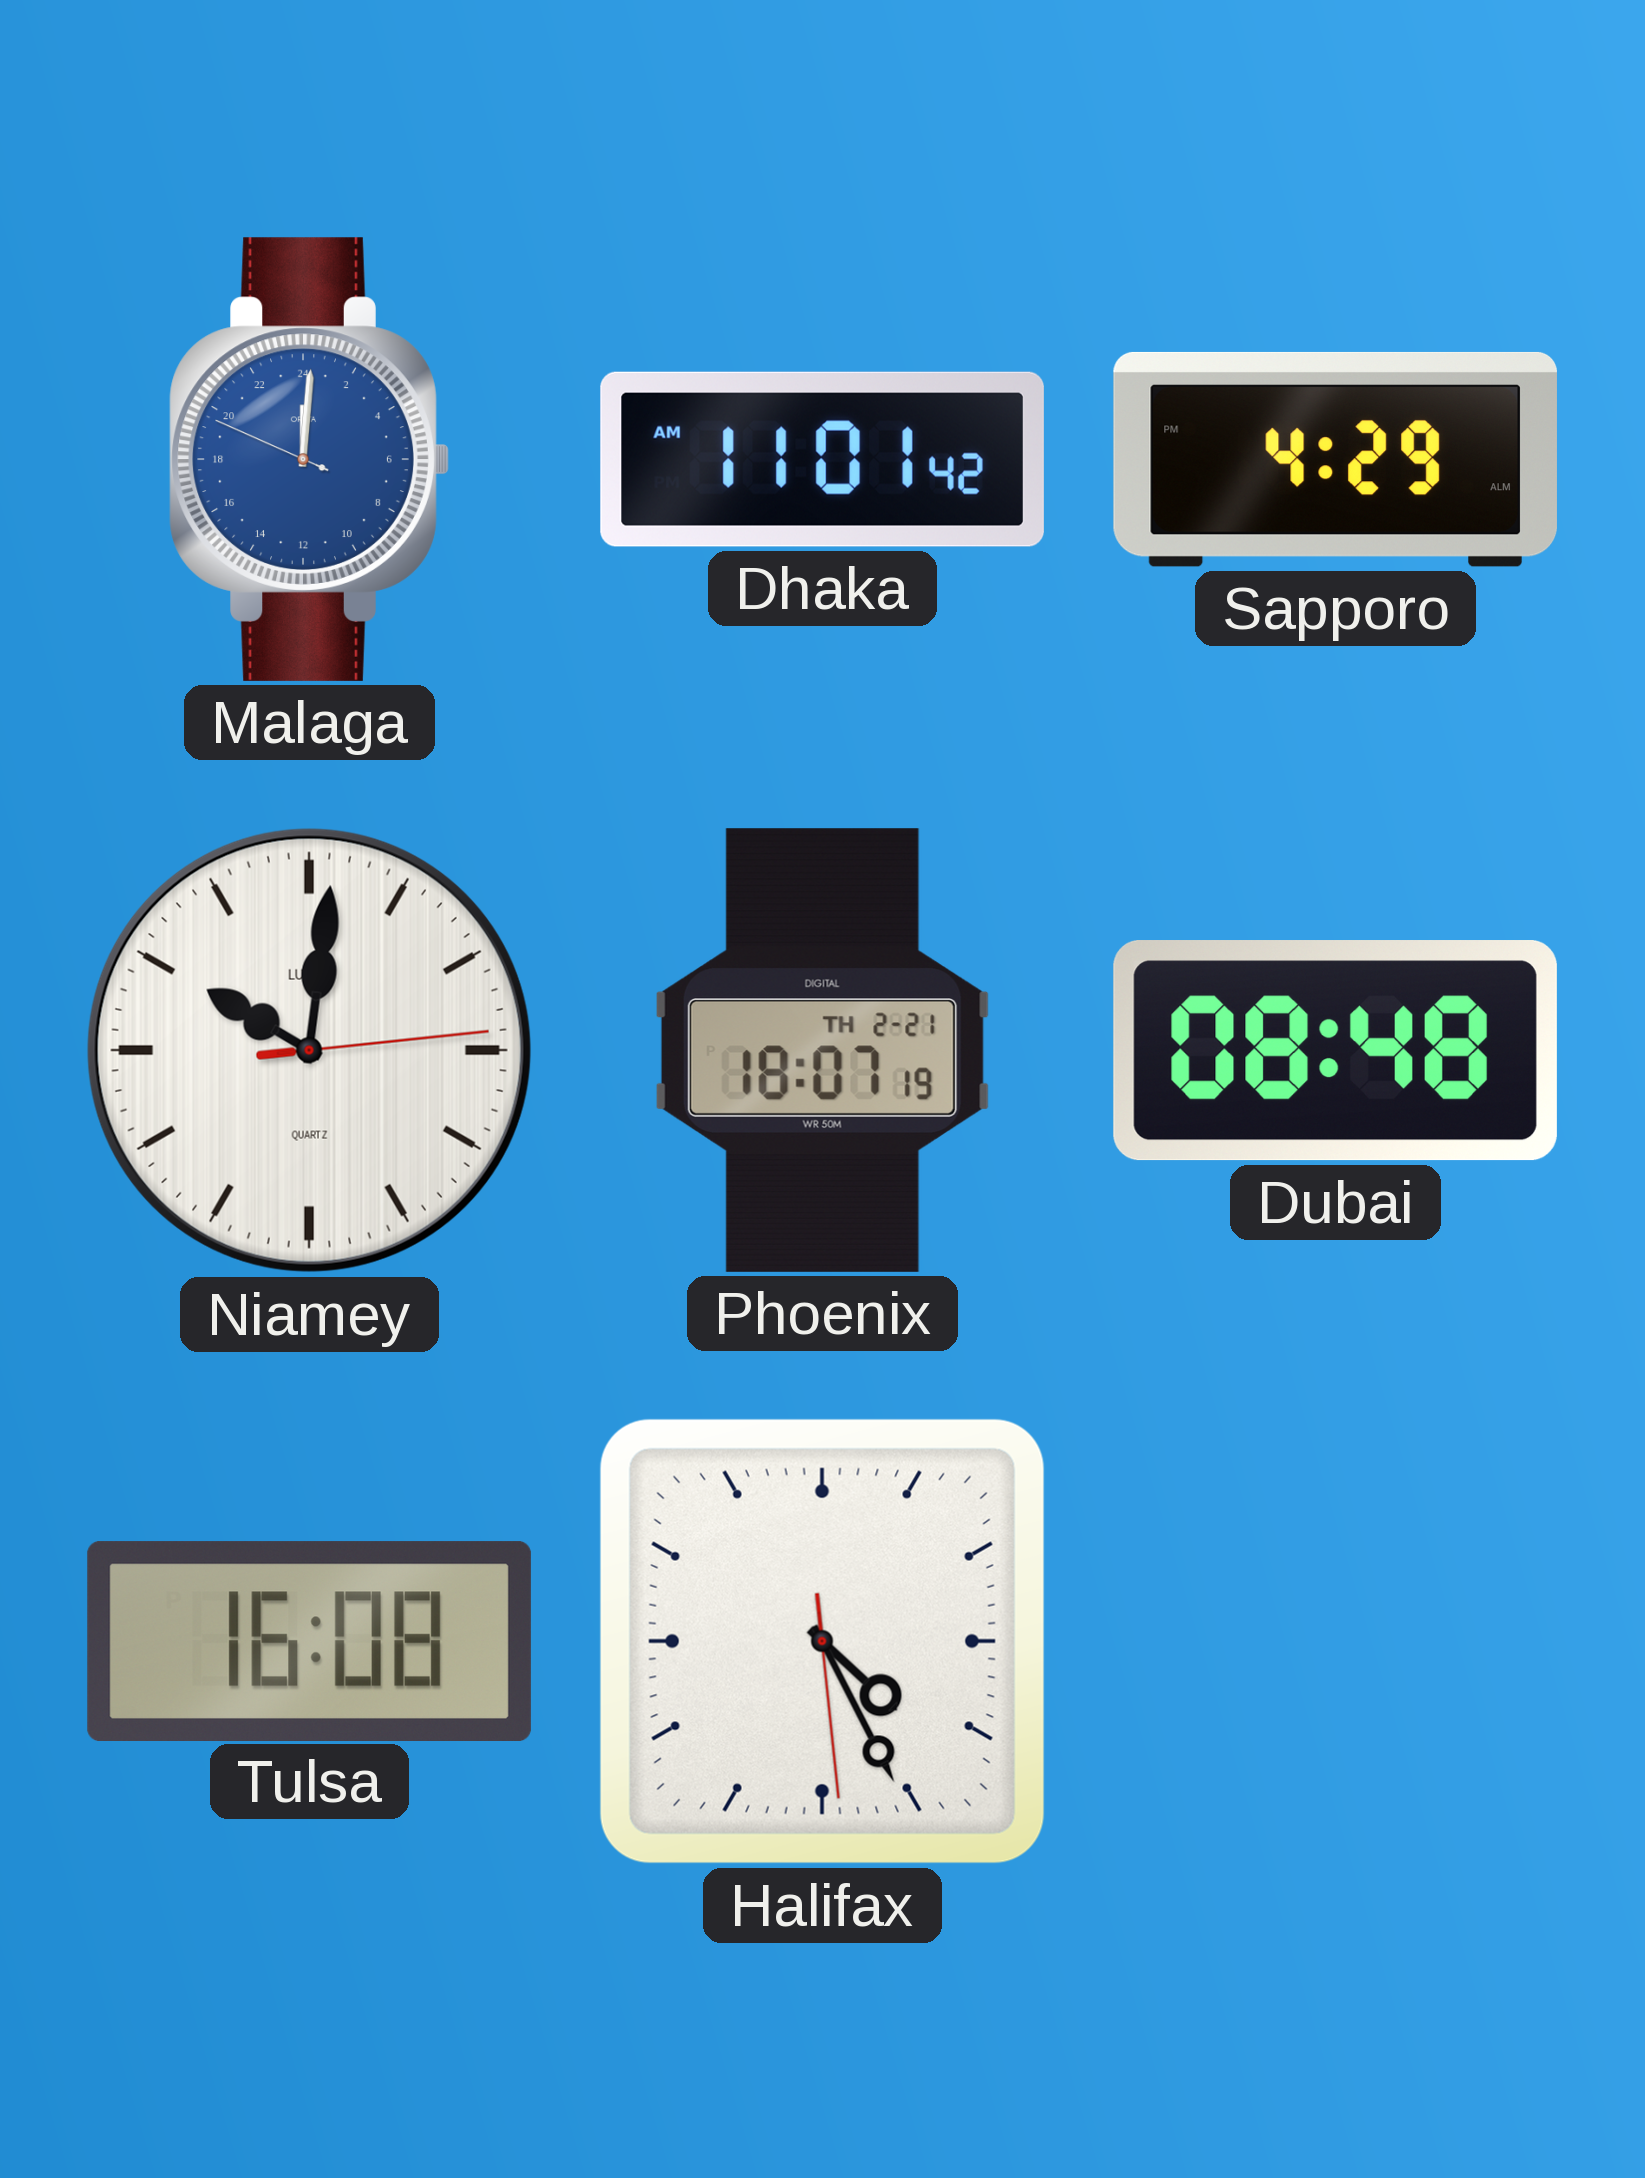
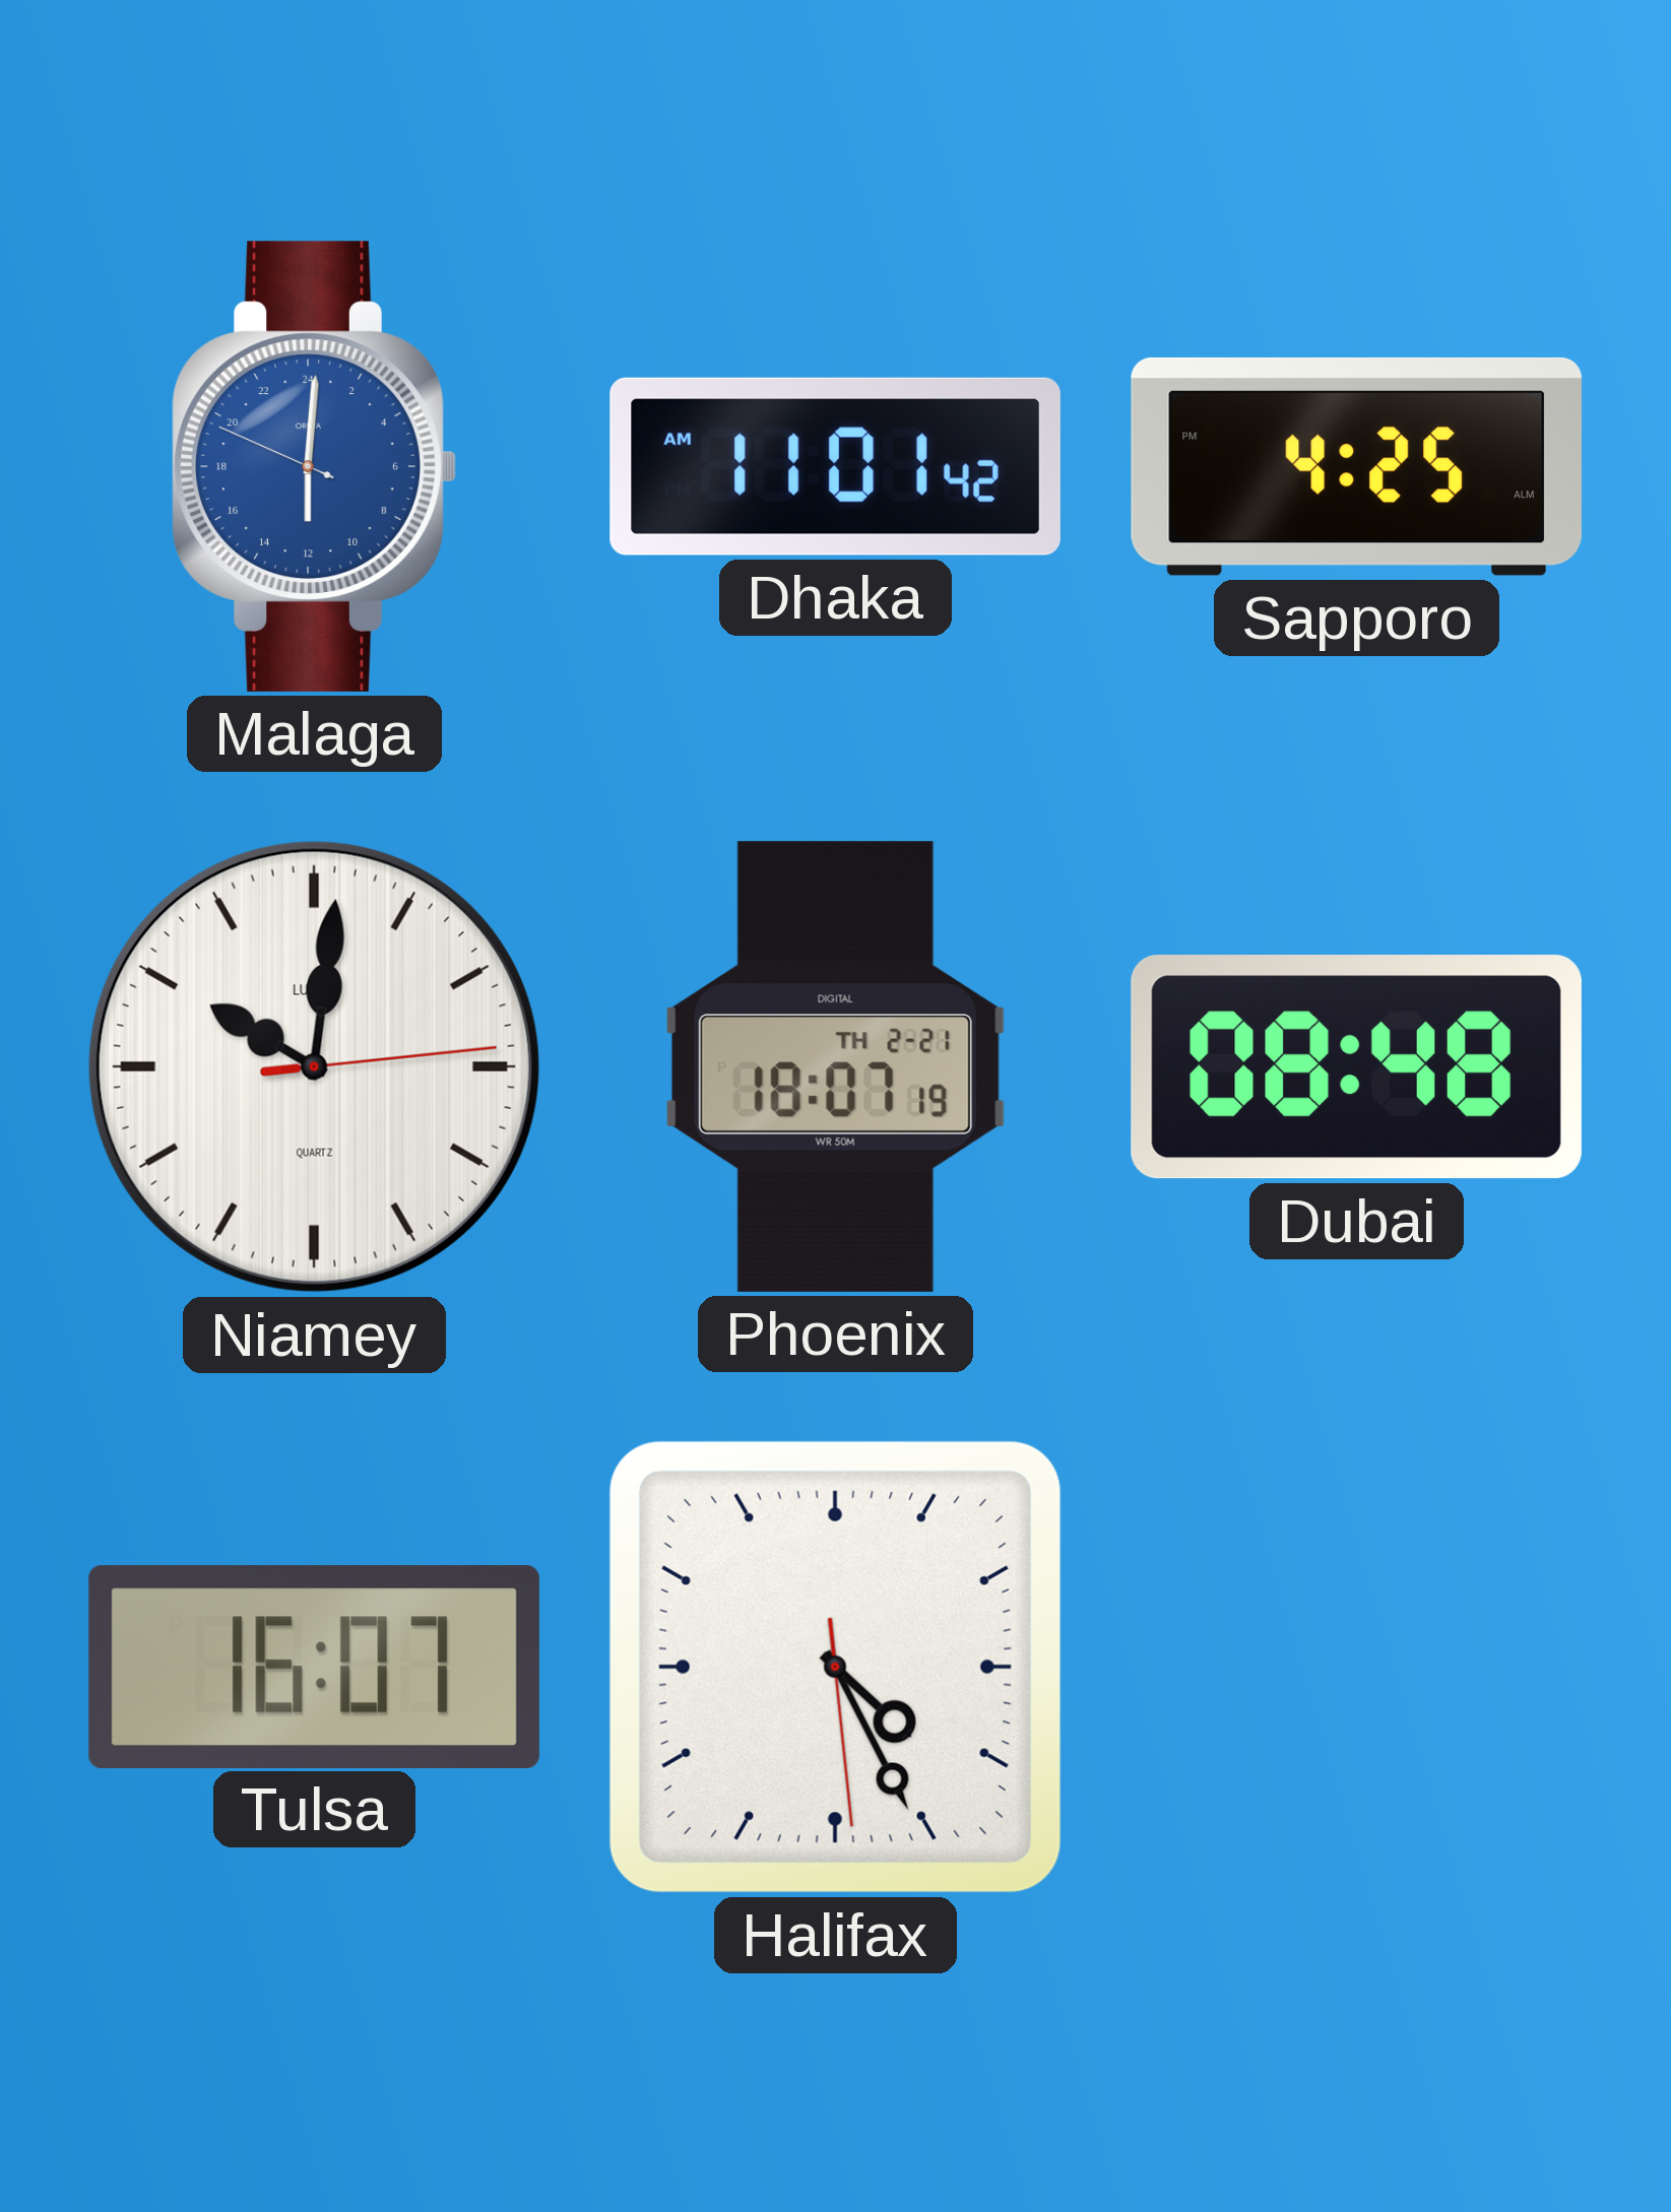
Malaga: 0:00 -> 12:00
Sapporo: 4:29 -> 4:25
Tulsa: 16:08 -> 16:07
